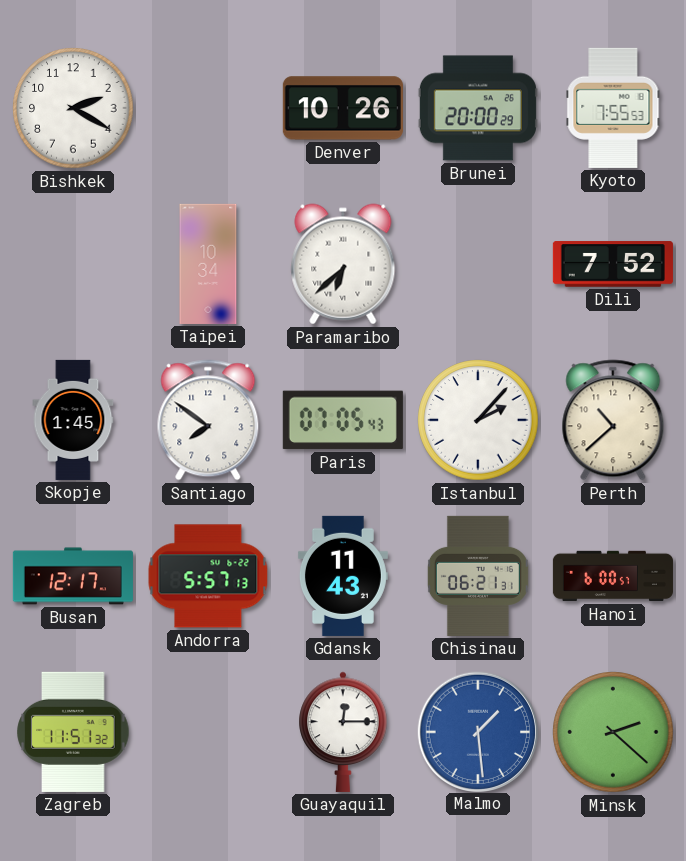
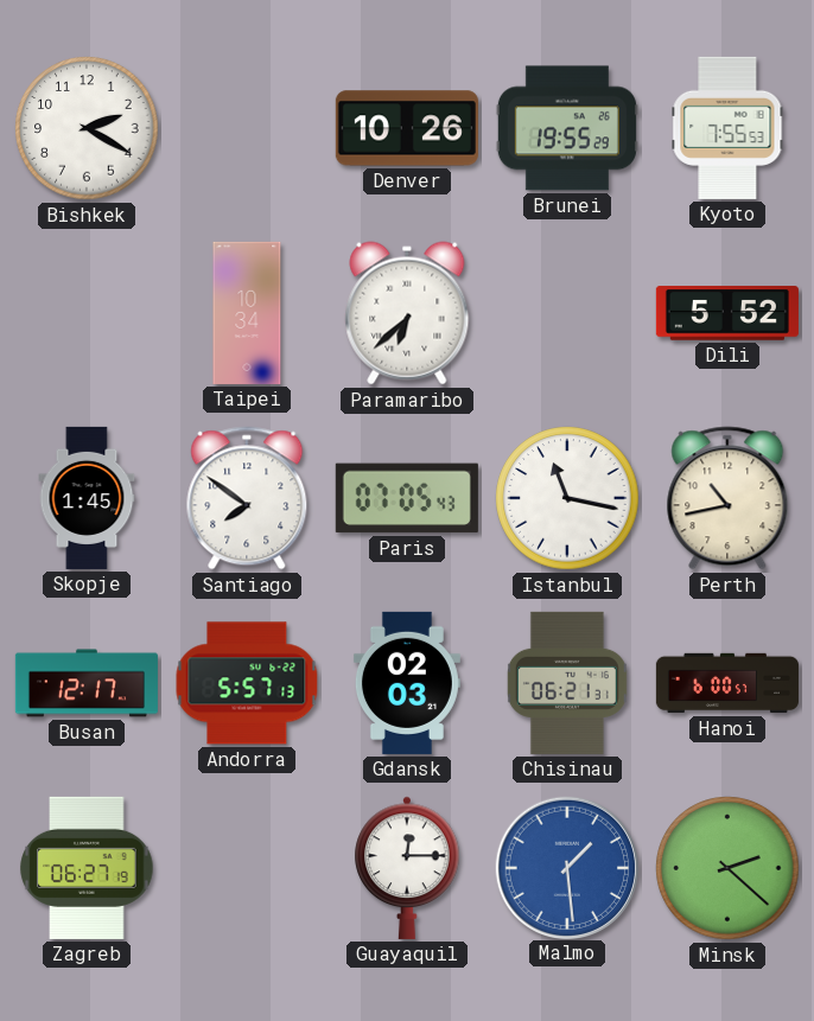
Brunei: 20:00 -> 19:55
Dili: 7:52 -> 5:52
Istanbul: 2:07 -> 11:17
Perth: 10:38 -> 10:43
Gdansk: 11:43 -> 02:03
Zagreb: 11:51 -> 06:27
